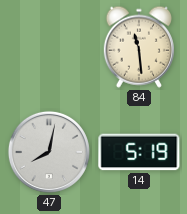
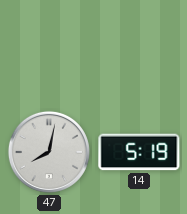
84: 11:29 -> none
